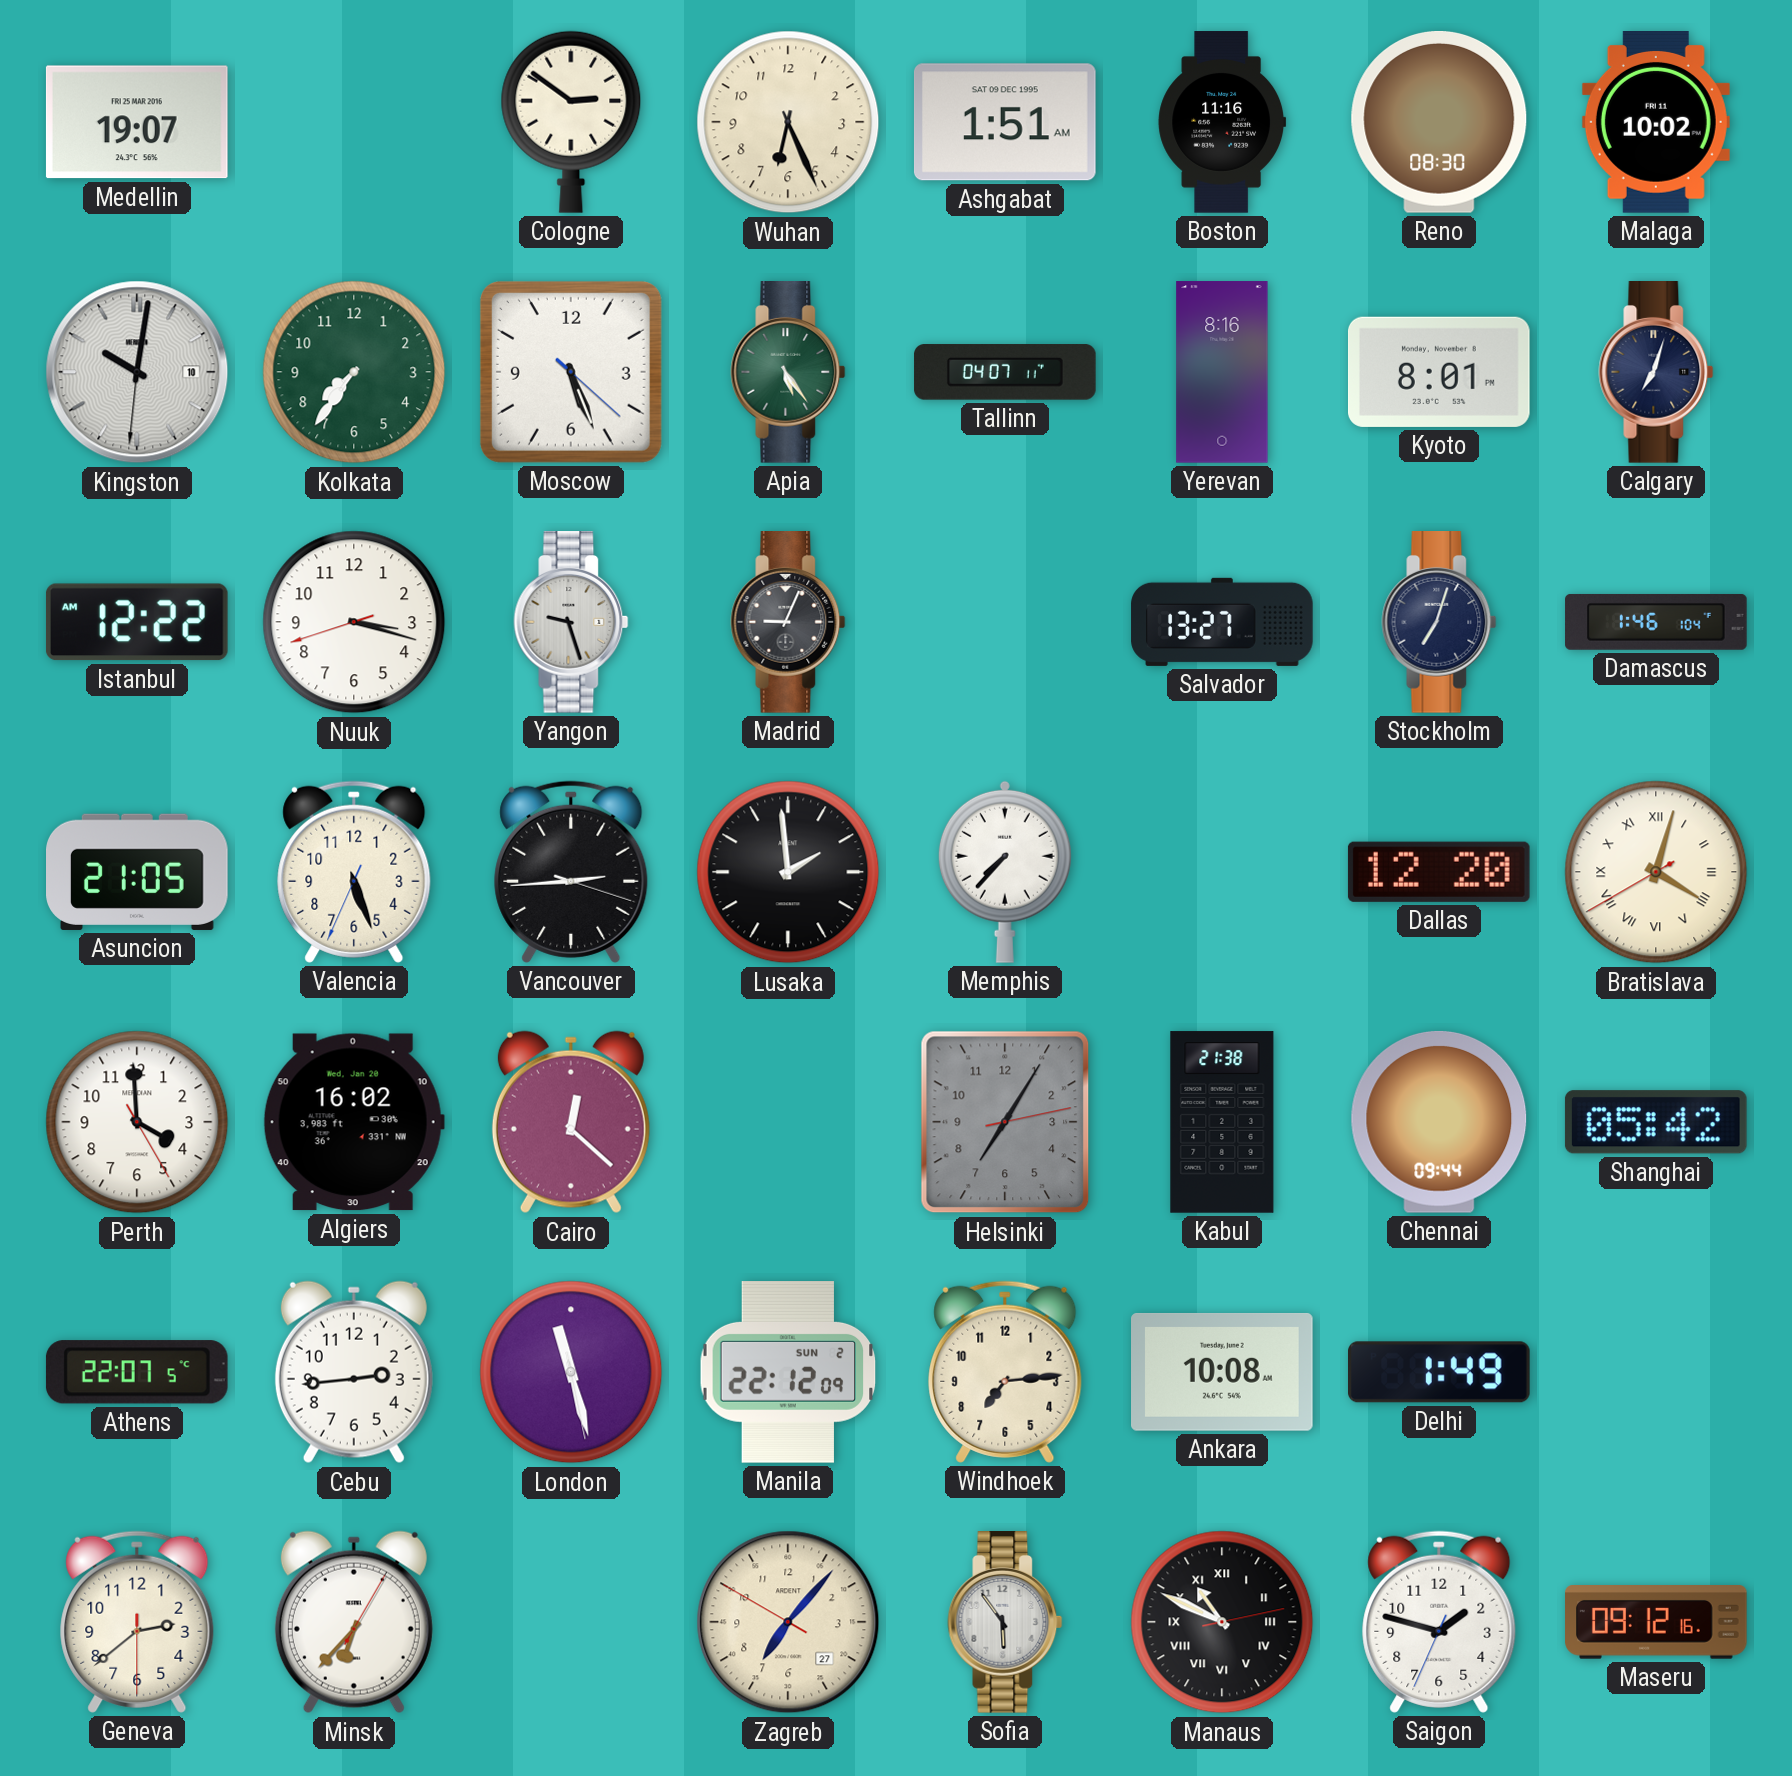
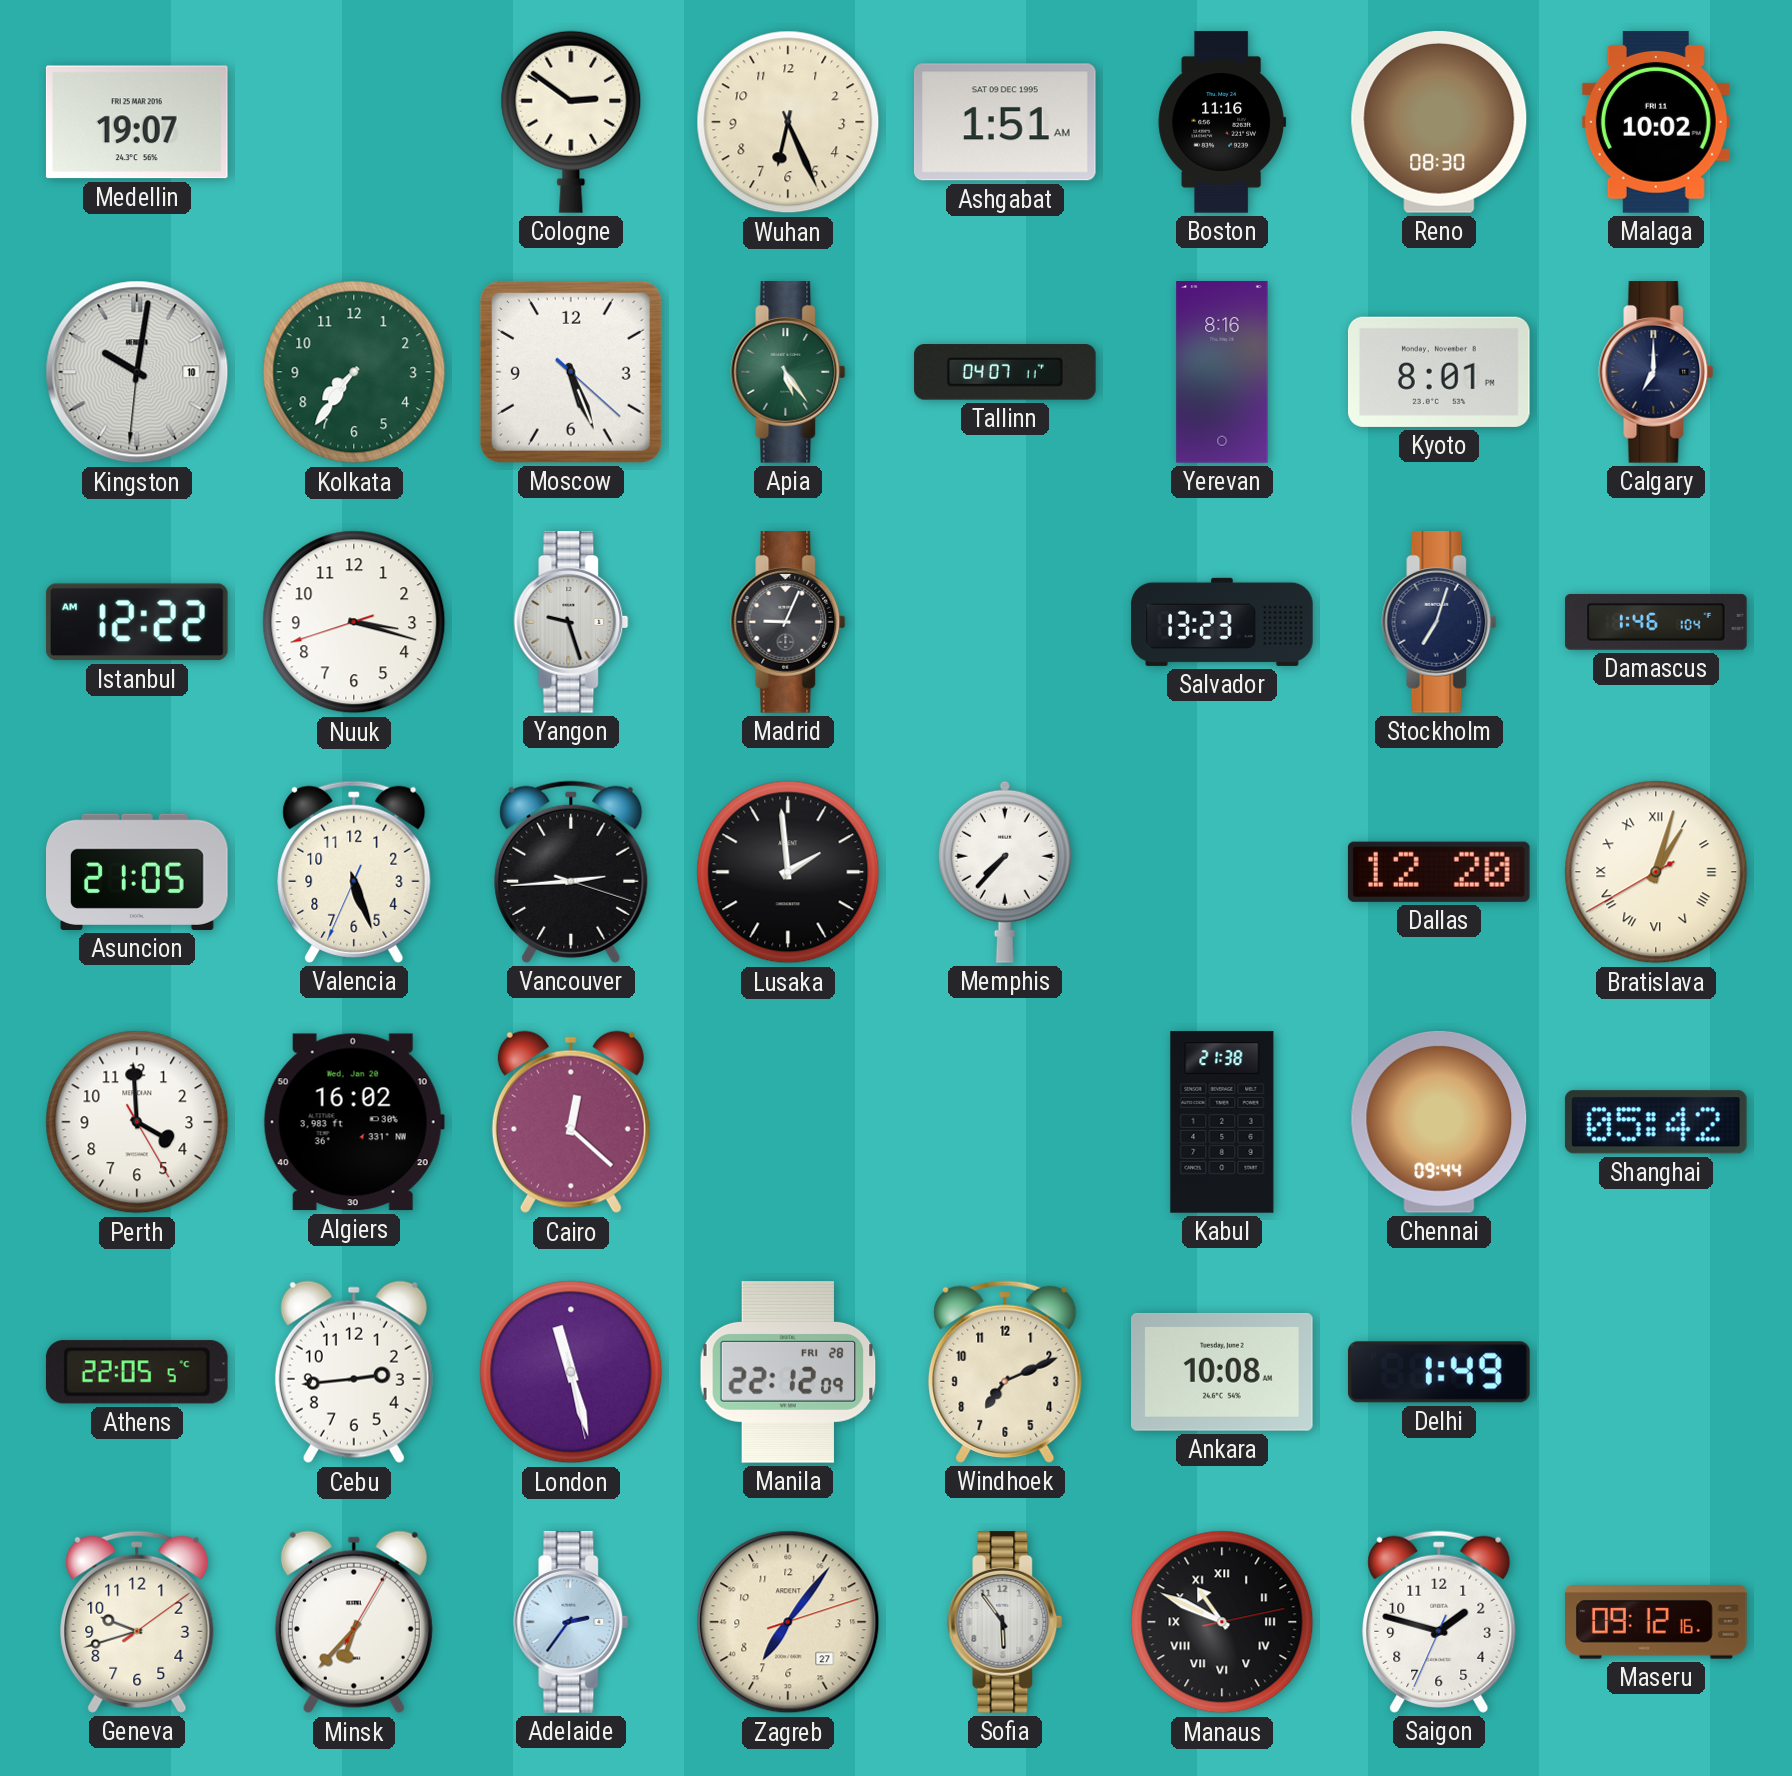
Calgary: 7:03 -> 7:00
Salvador: 13:27 -> 13:23
Bratislava: 4:02 -> 1:02
Helsinki: 7:05 -> none
Athens: 22:07 -> 22:05
Manila date: SUN 2 -> FRI 28
Windhoek: 7:14 -> 7:11
Geneva: 2:38 -> 9:42
Adelaide: none -> 2:36
Zagreb: 7:06:50 -> 7:06:12
